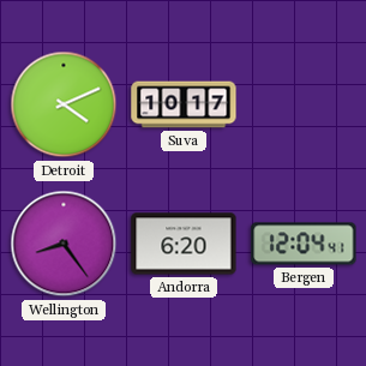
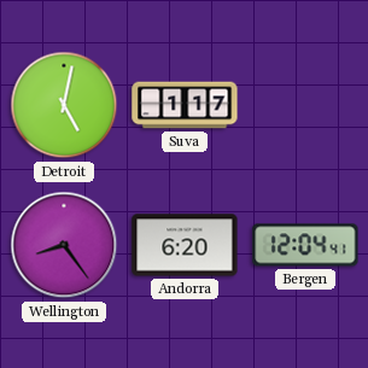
Detroit: 4:11 -> 5:02
Suva: 10:17 -> 1:17
